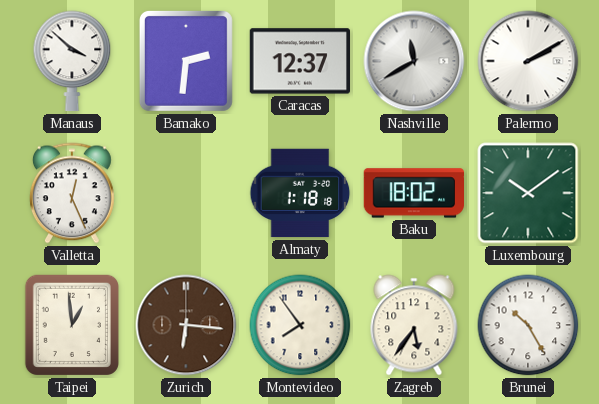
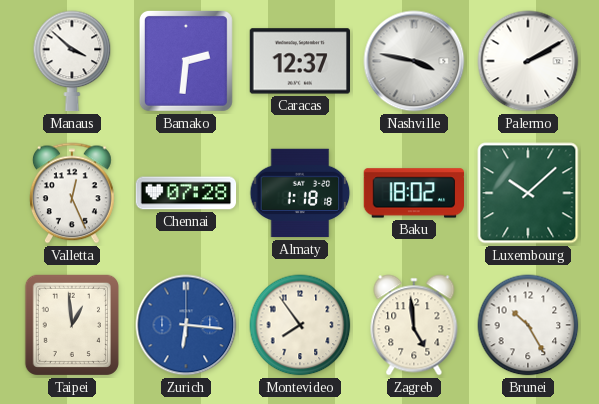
Nashville: 11:40 -> 3:47
Chennai: none -> 07:28
Luxembourg: 10:09 -> 10:08
Zurich dial: brown -> blue
Zagreb: 5:36 -> 4:59
